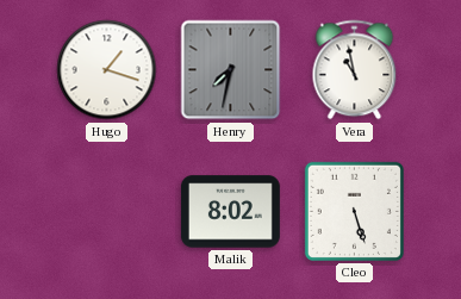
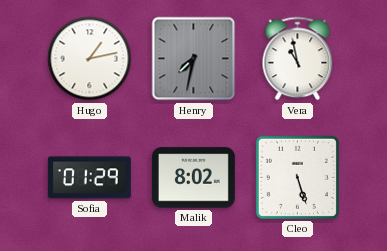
Hugo: 1:18 -> 1:13
Sofia: none -> 01:29
